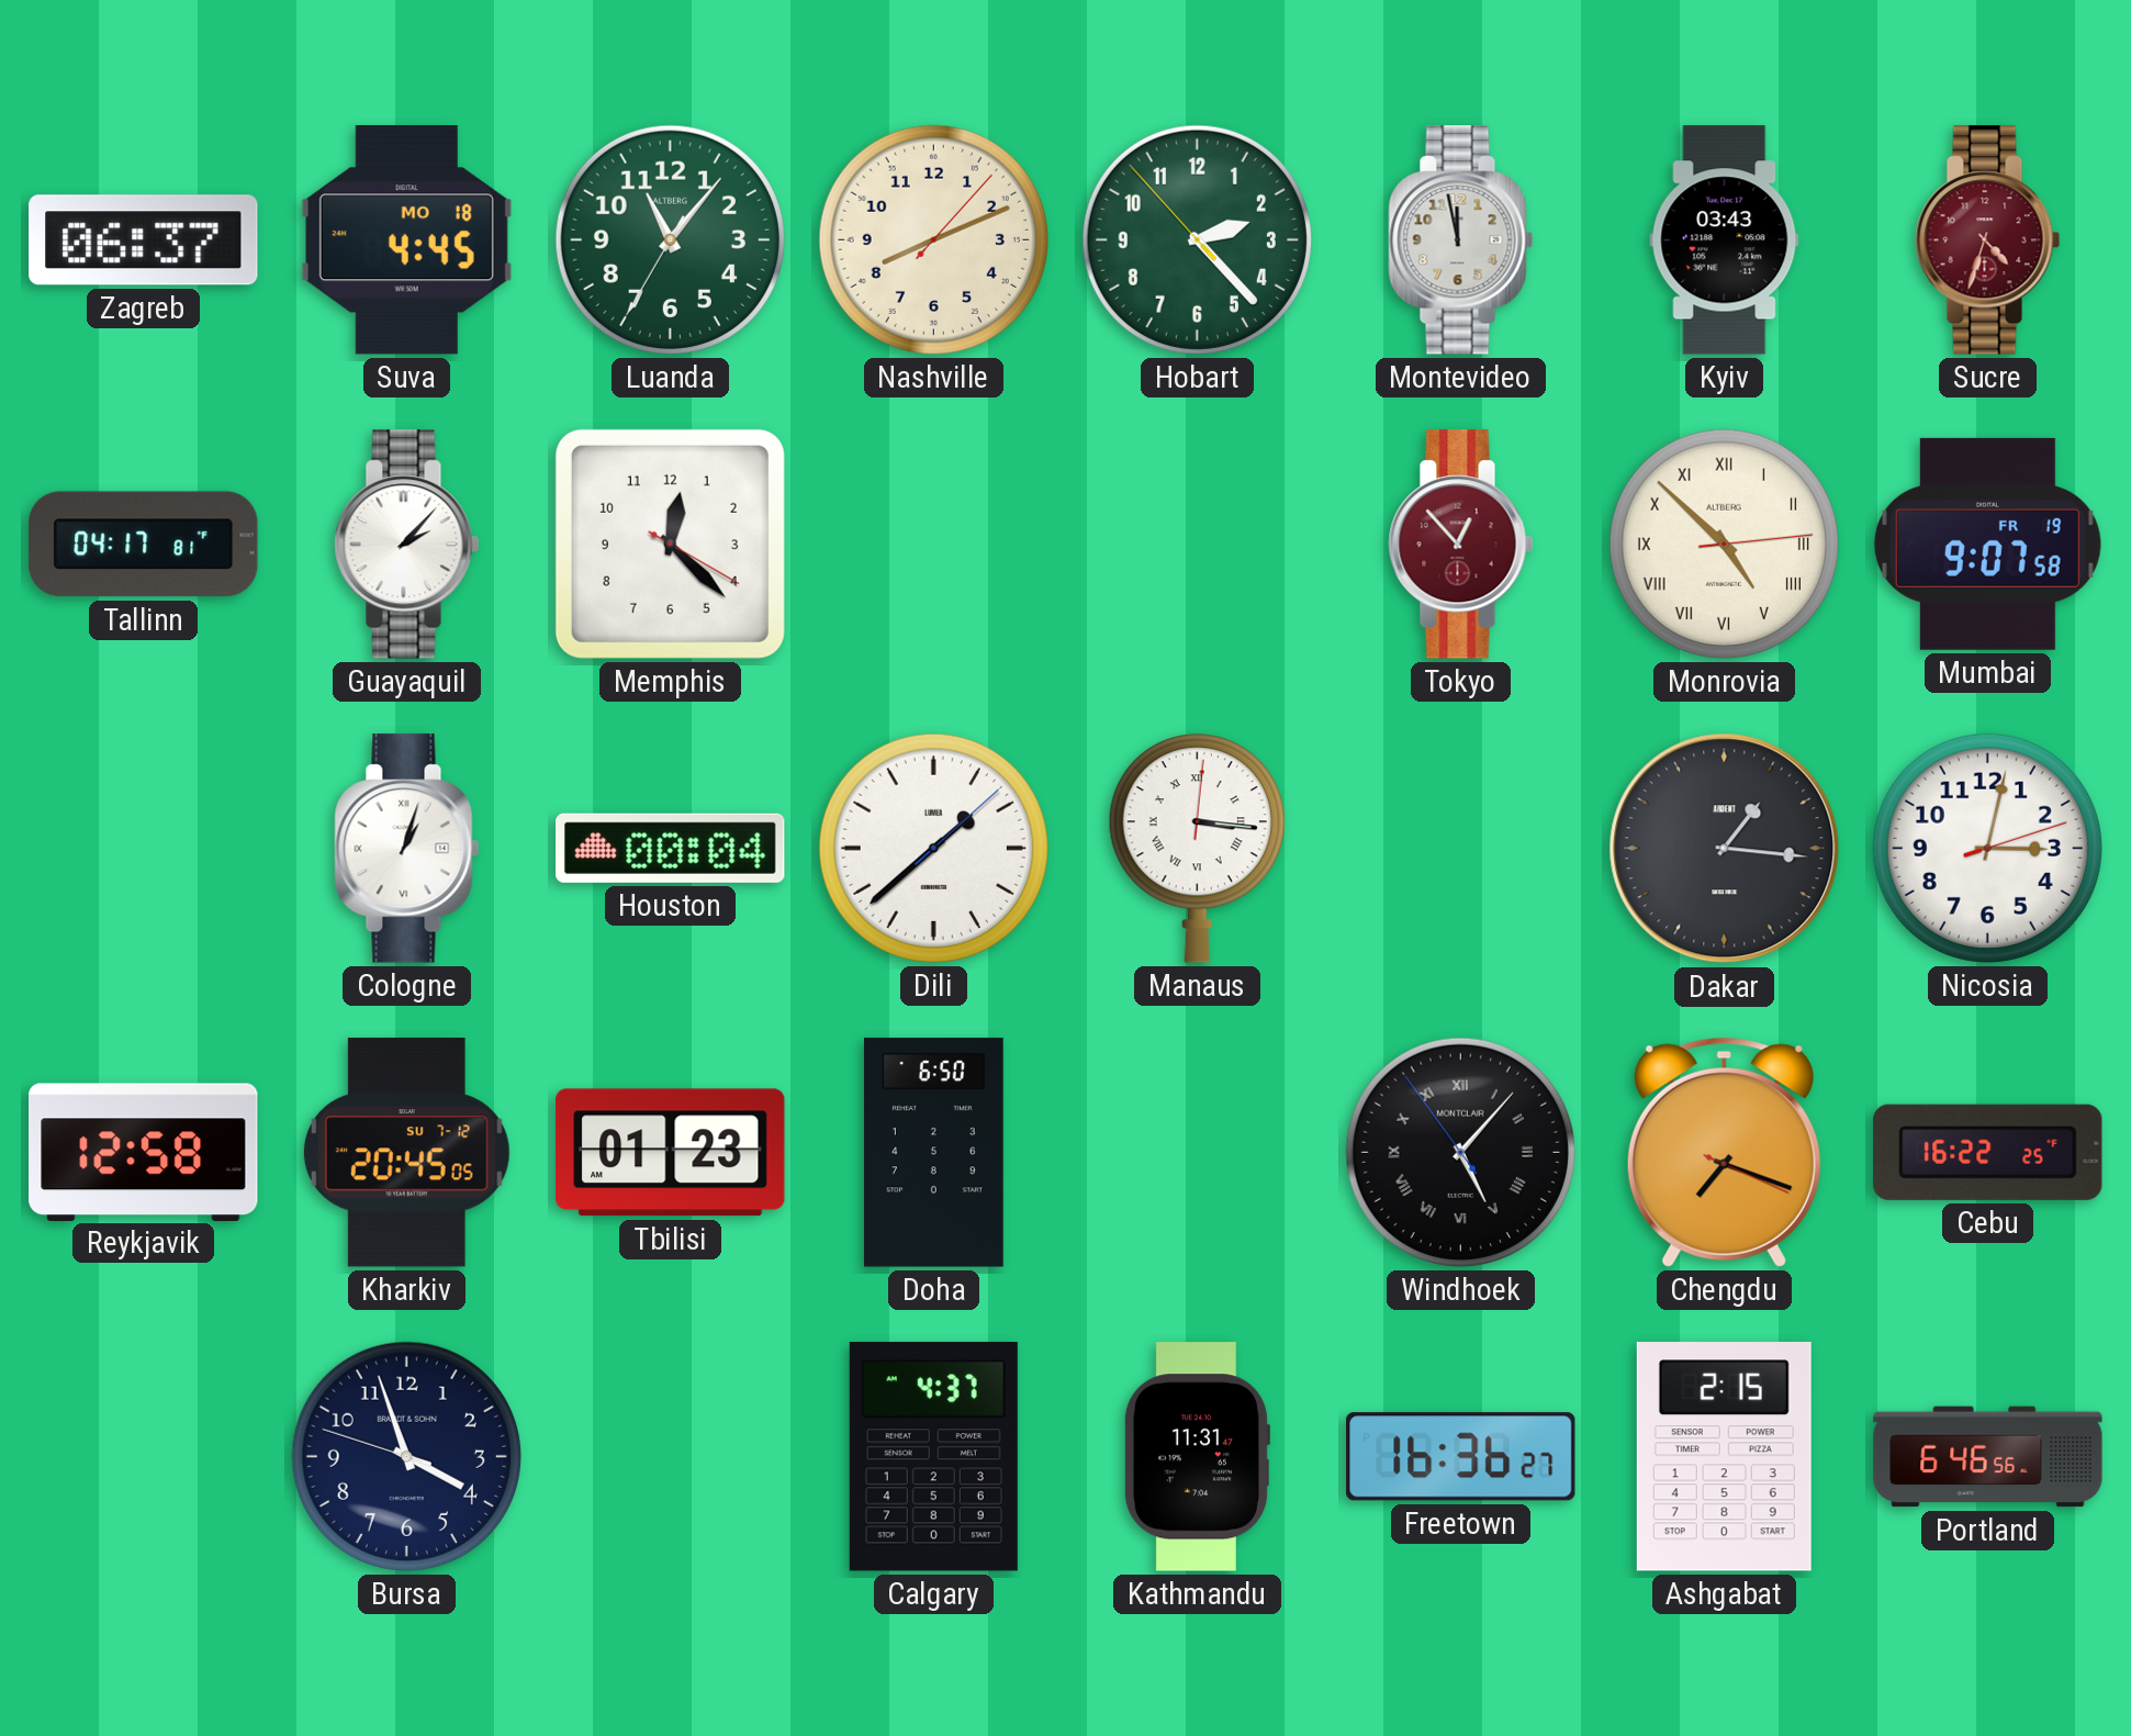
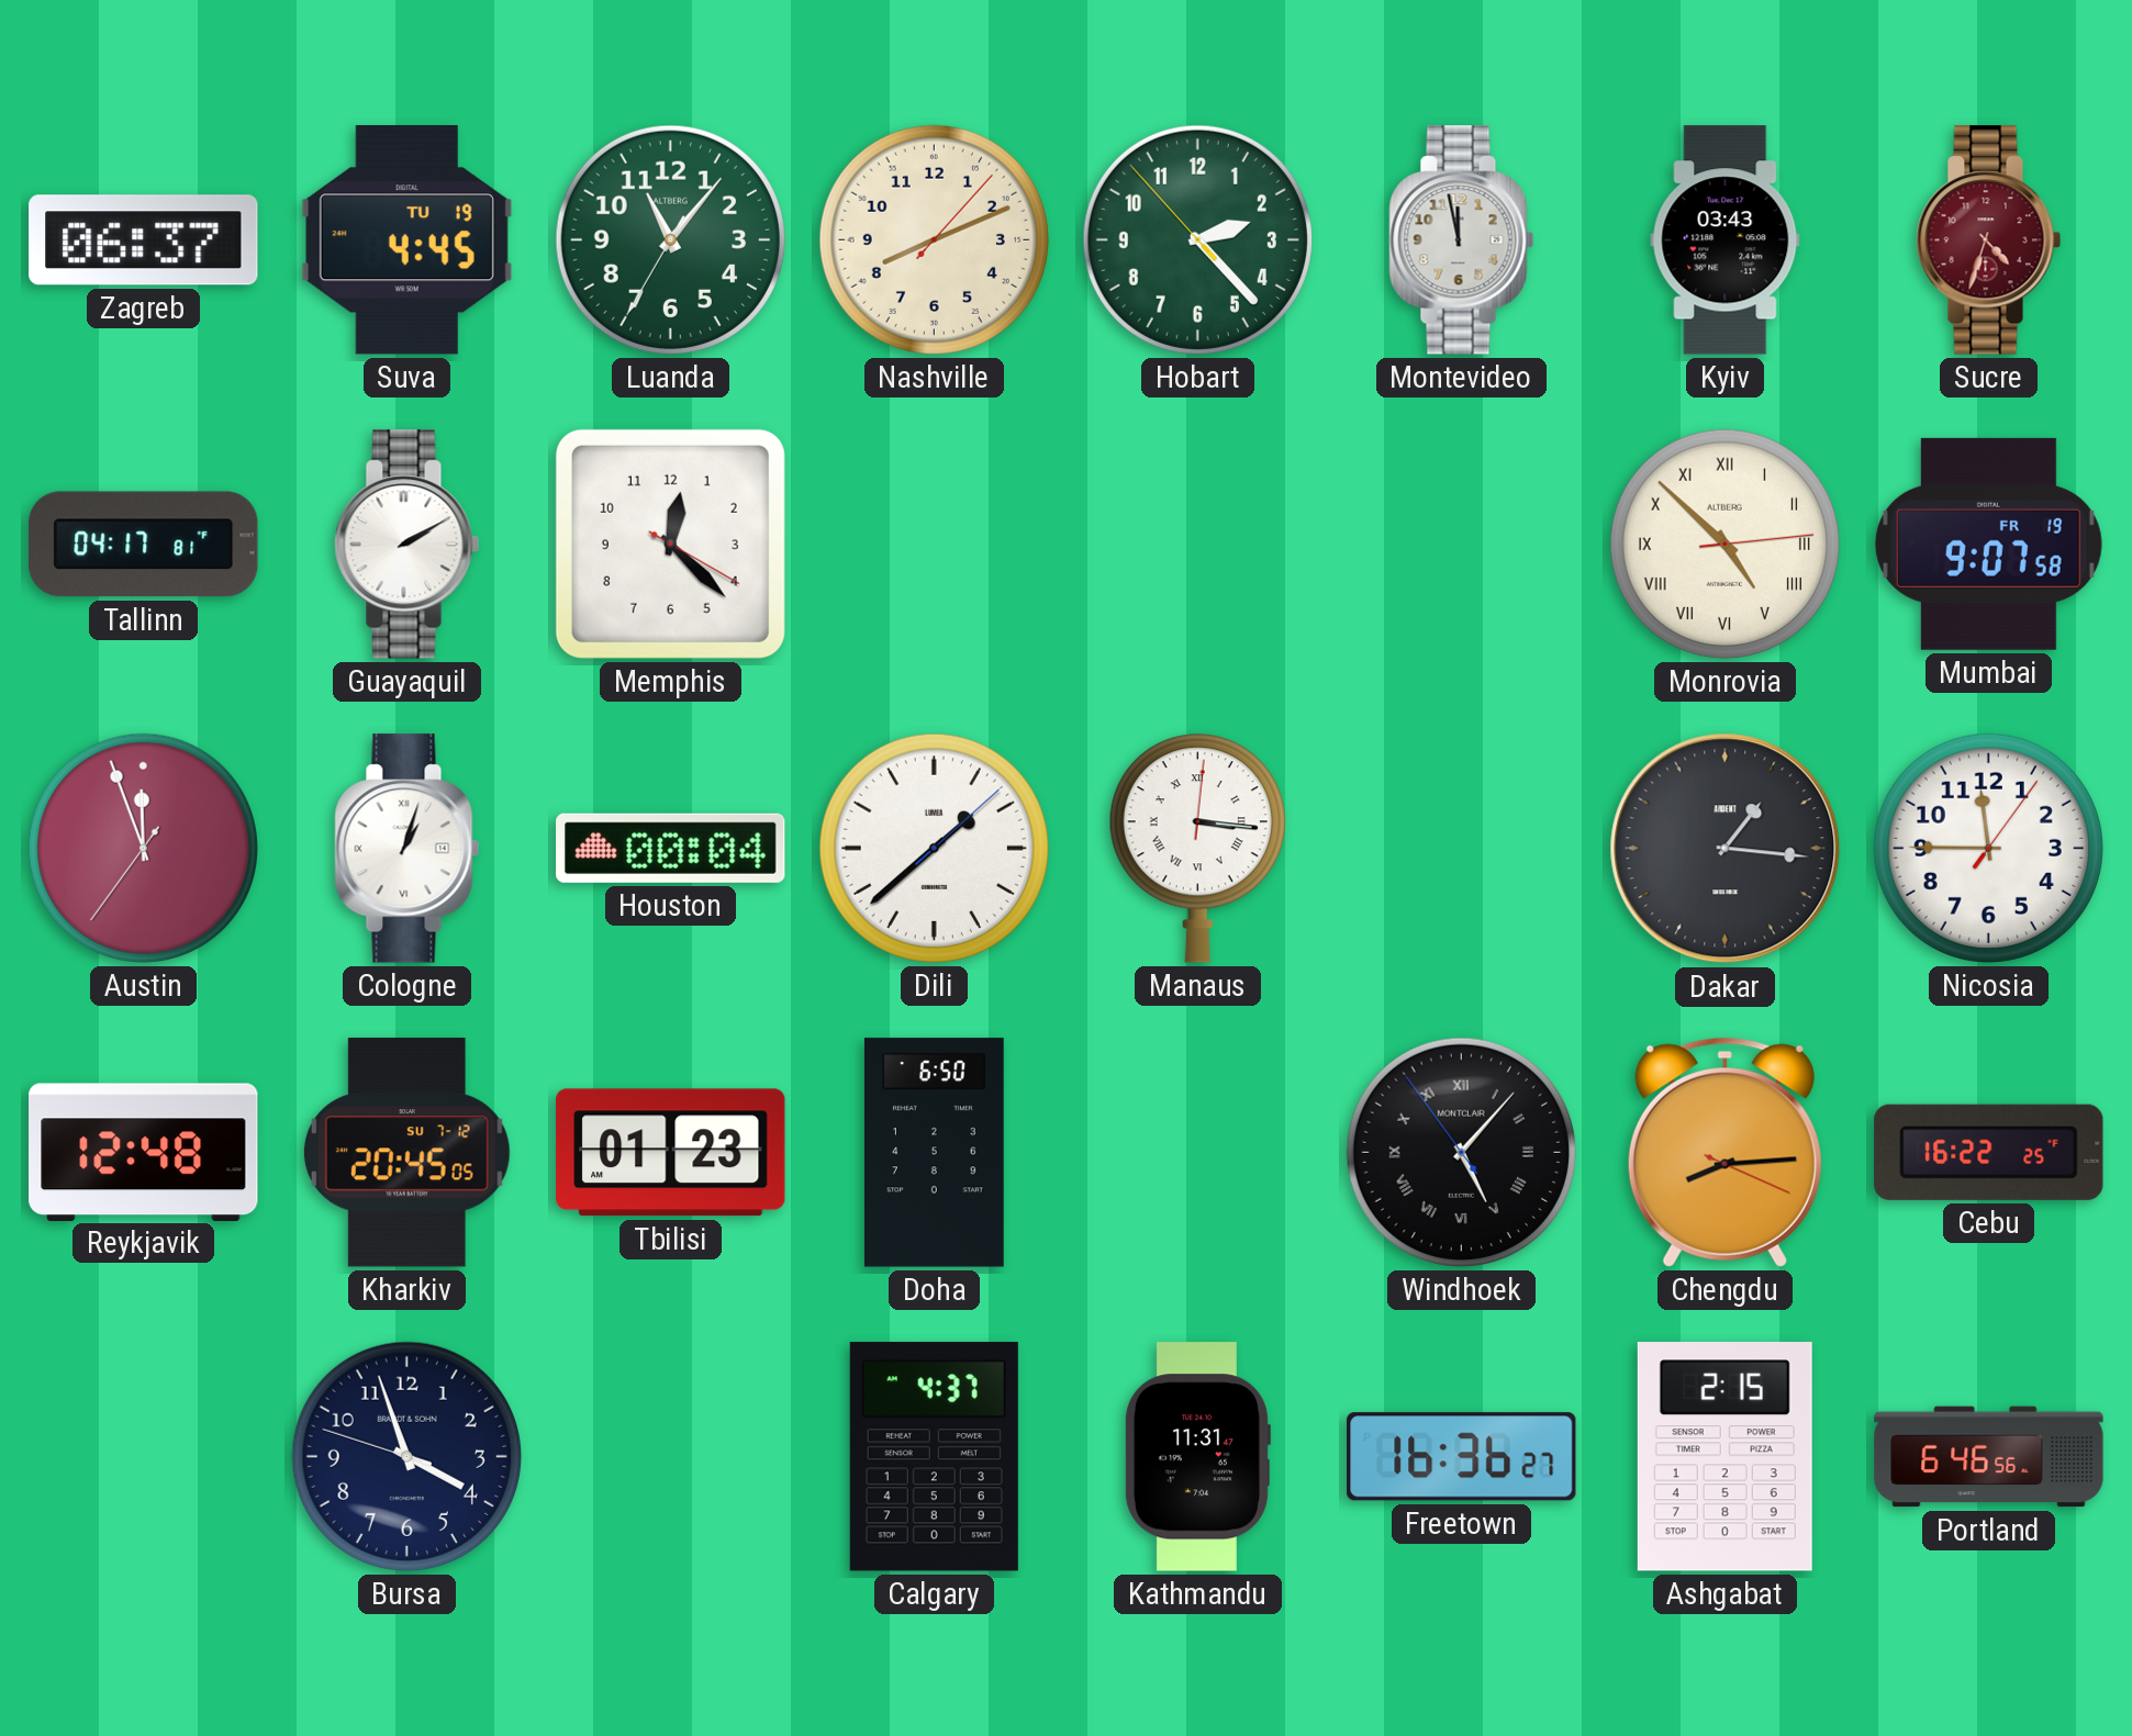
Suva date: MO 18 -> TU 19
Guayaquil: 2:07 -> 2:10
Tokyo: 12:53 -> none
Austin: none -> 11:56
Nicosia: 3:02 -> 11:45
Reykjavik: 12:58 -> 12:48
Chengdu: 7:18 -> 8:14
